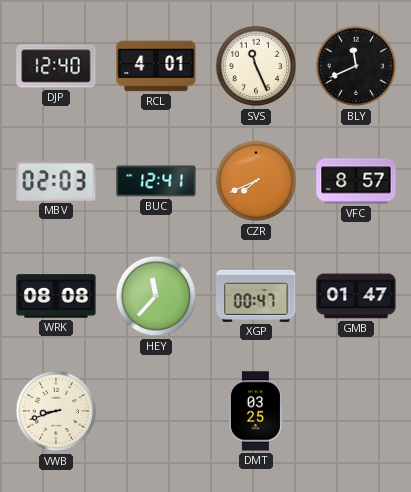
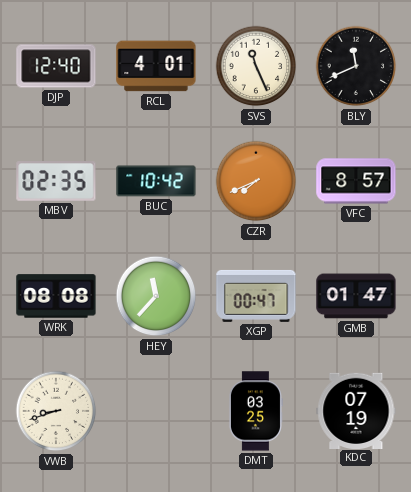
MBV: 02:03 -> 02:35
BUC: 12:41 -> 10:42
KDC: none -> 07:19
